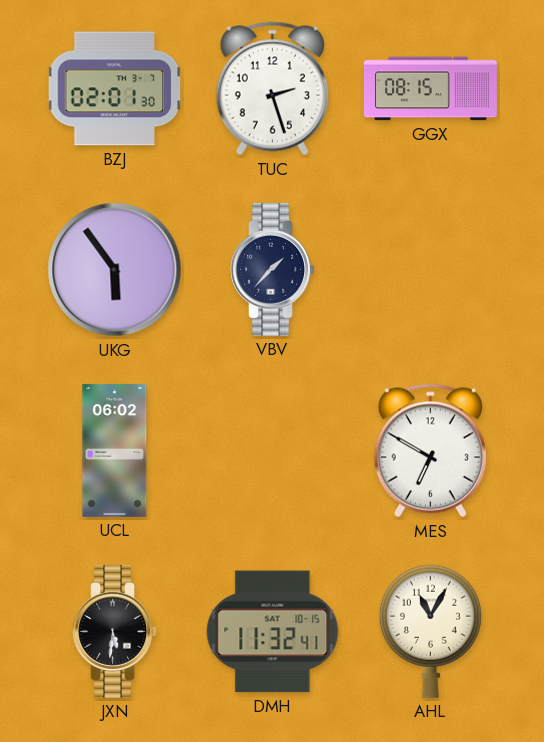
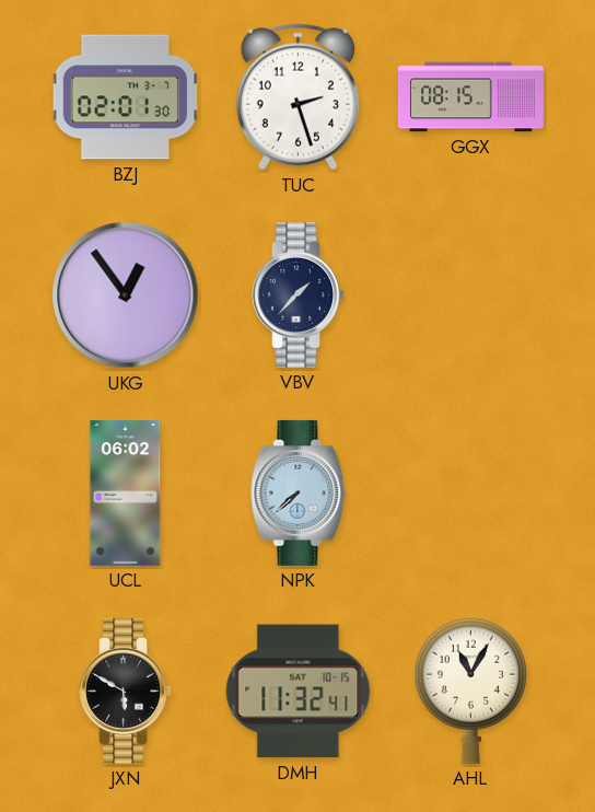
UKG: 5:54 -> 12:54
NPK: none -> 7:38
MES: 6:50 -> none
JXN: 5:31 -> 5:50
